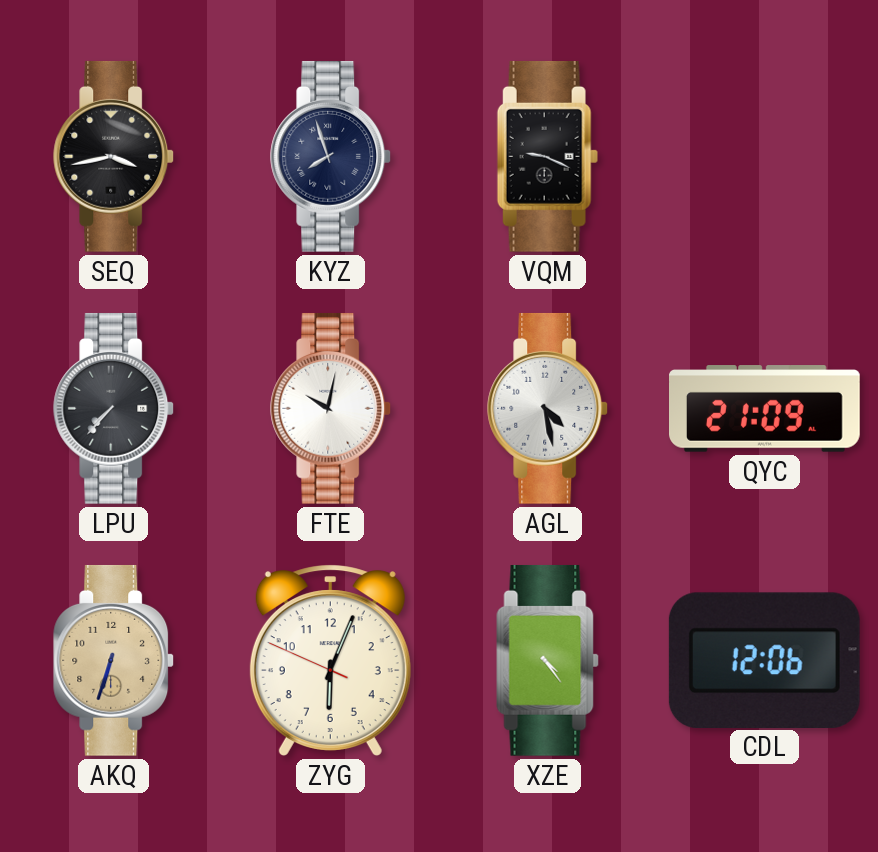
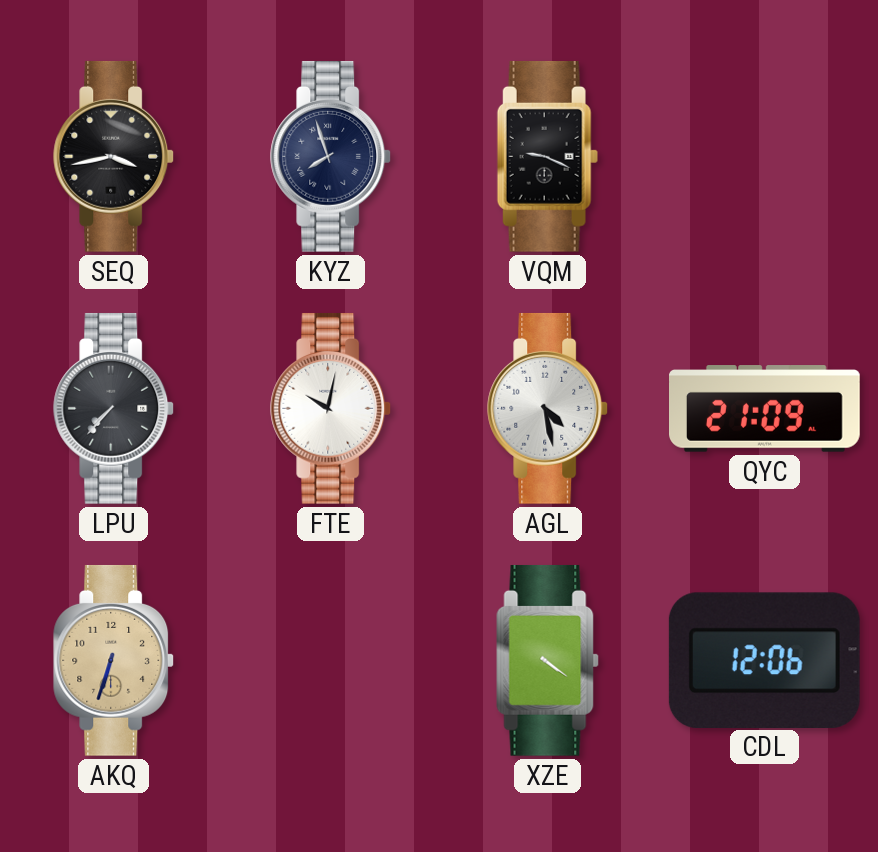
ZYG: 6:03 -> none
XZE: 4:24 -> 4:21
